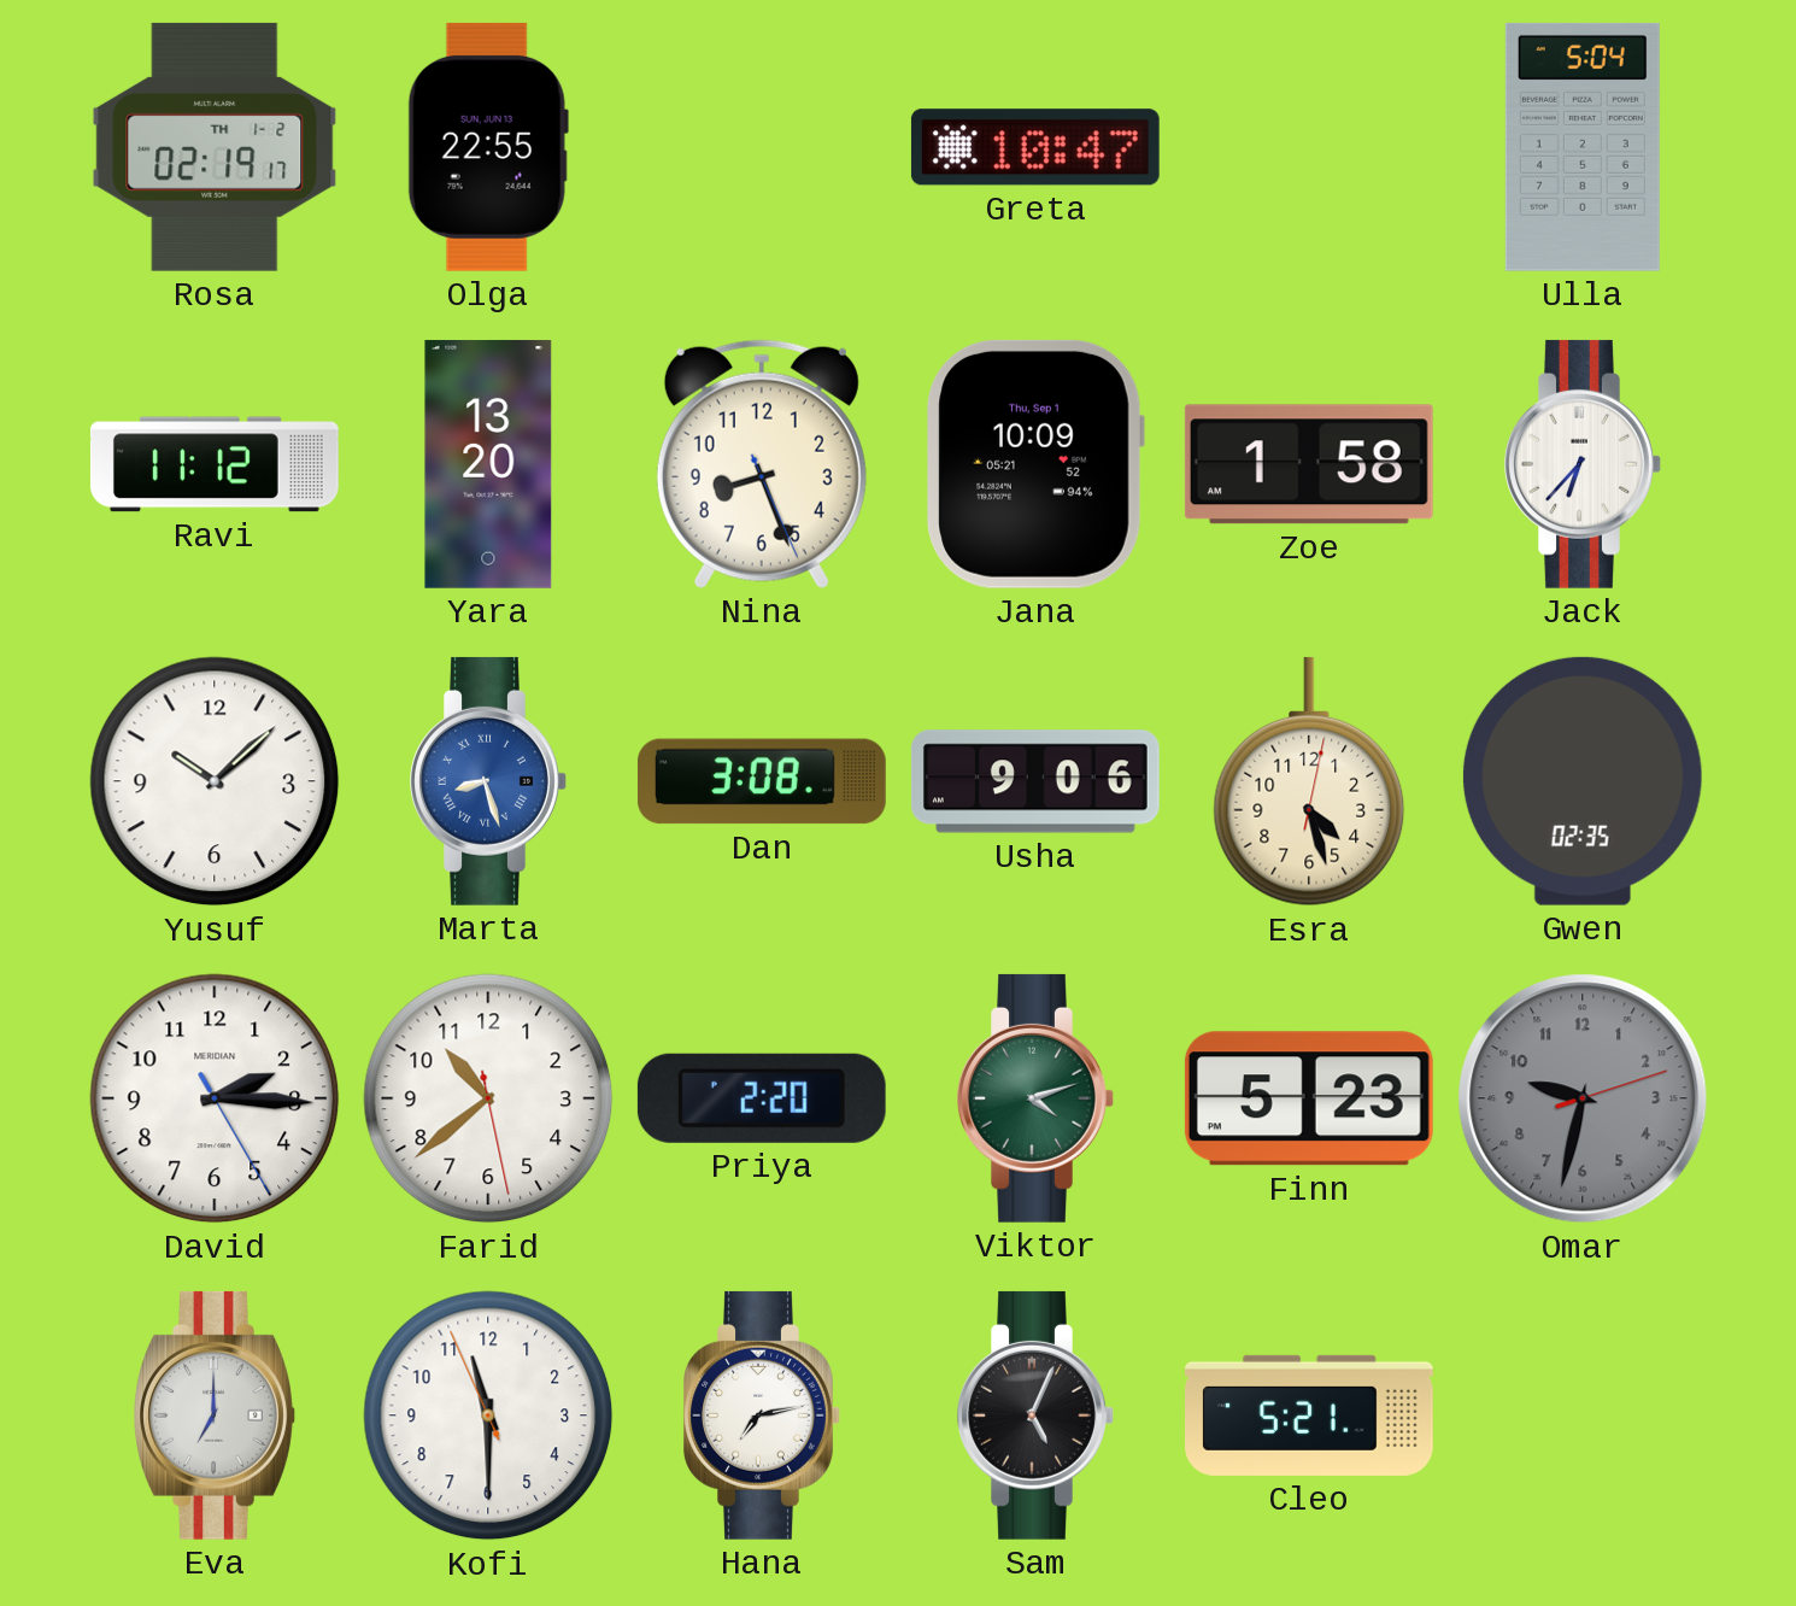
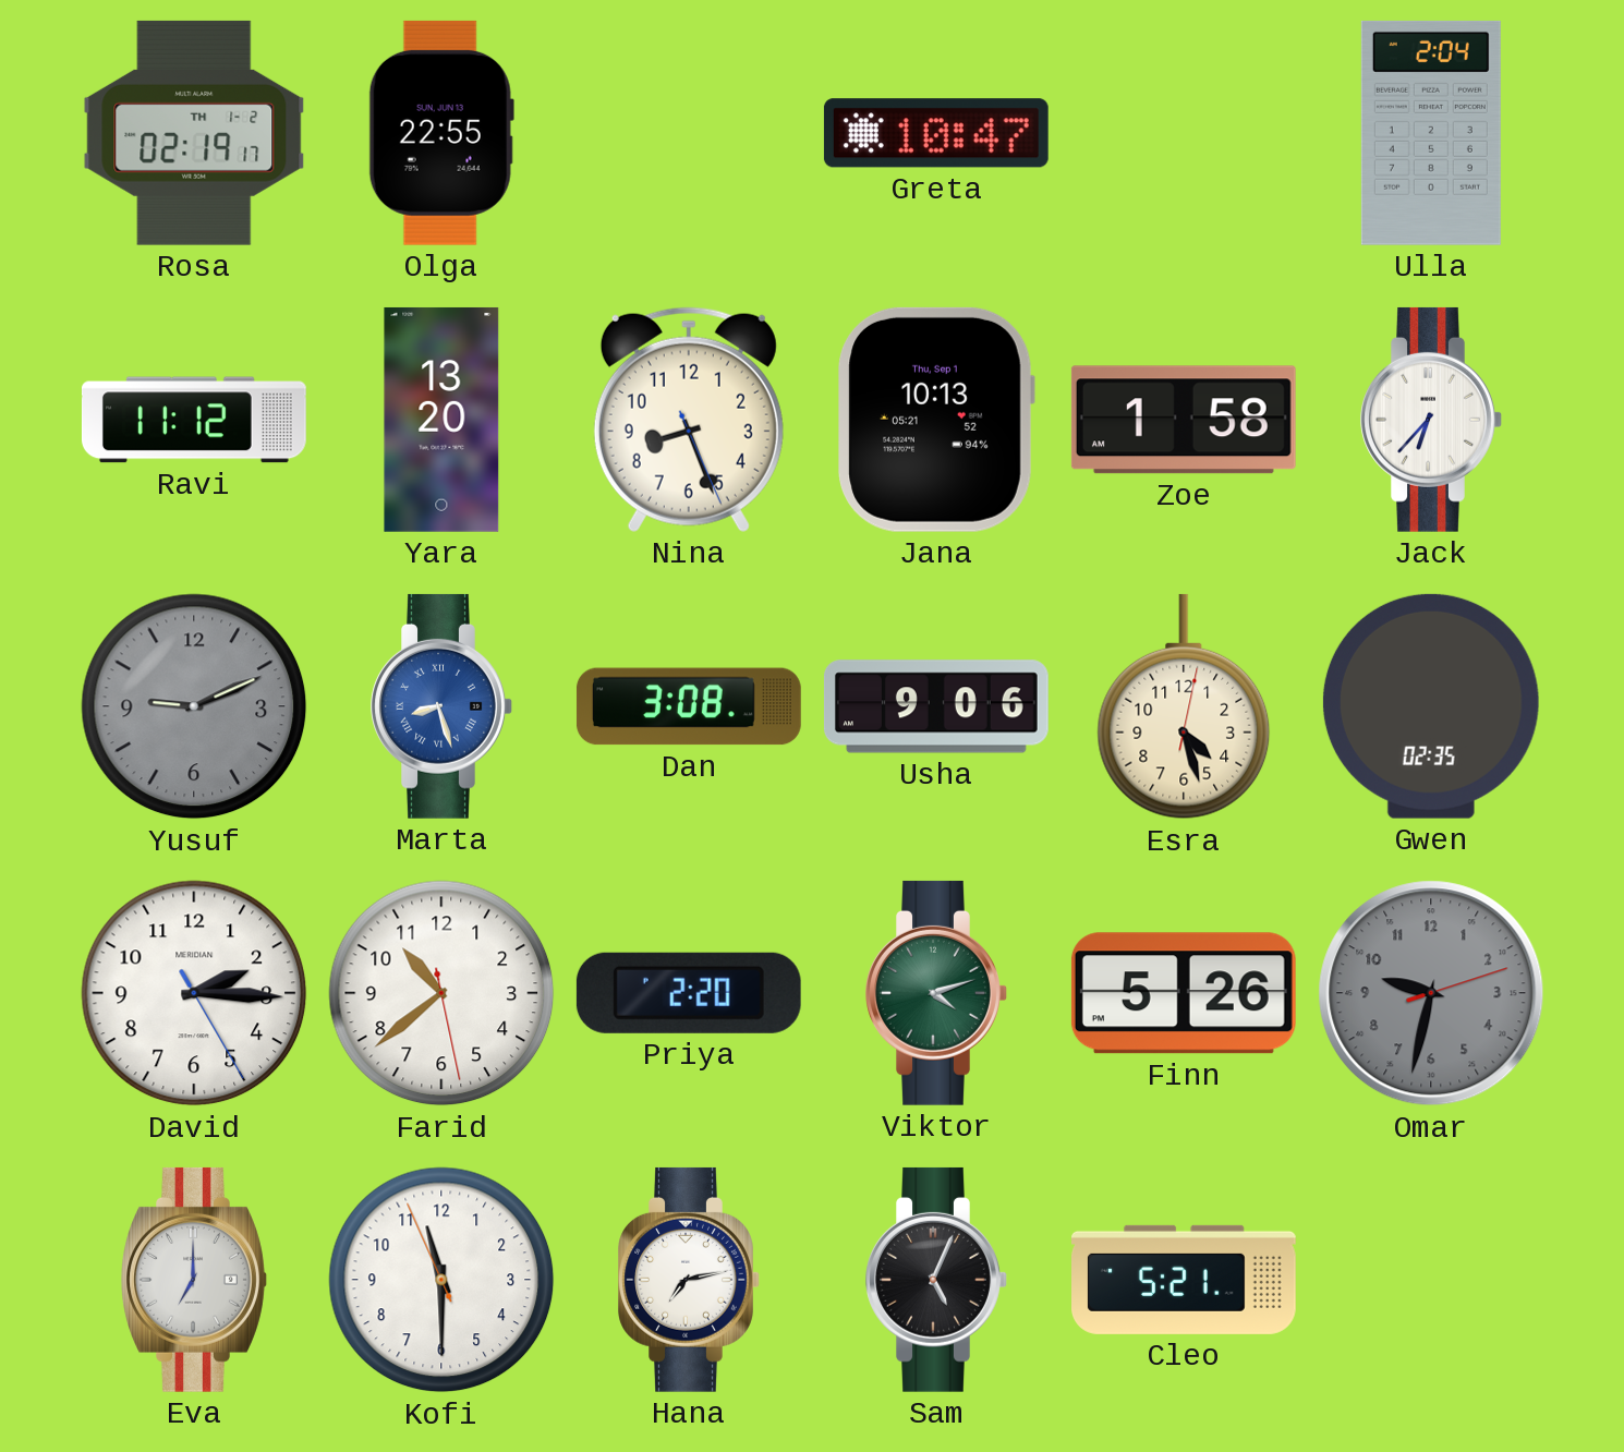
Ulla: 5:04 -> 2:04
Jana: 10:09 -> 10:13
Yusuf: 10:08 -> 9:11
Yusuf dial: white -> grey
Finn: 5:23 -> 5:26
